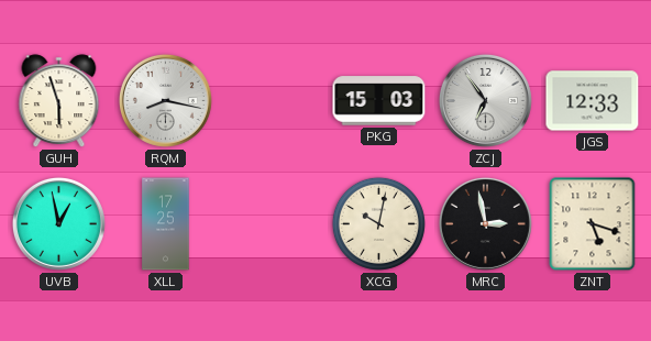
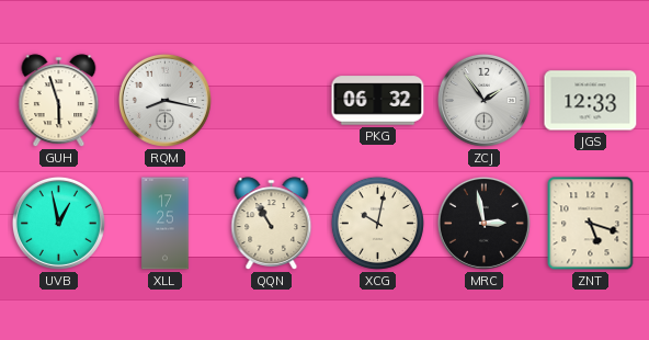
PKG: 15:03 -> 06:32
ZCJ: 6:54 -> 1:54
QQN: none -> 10:55
